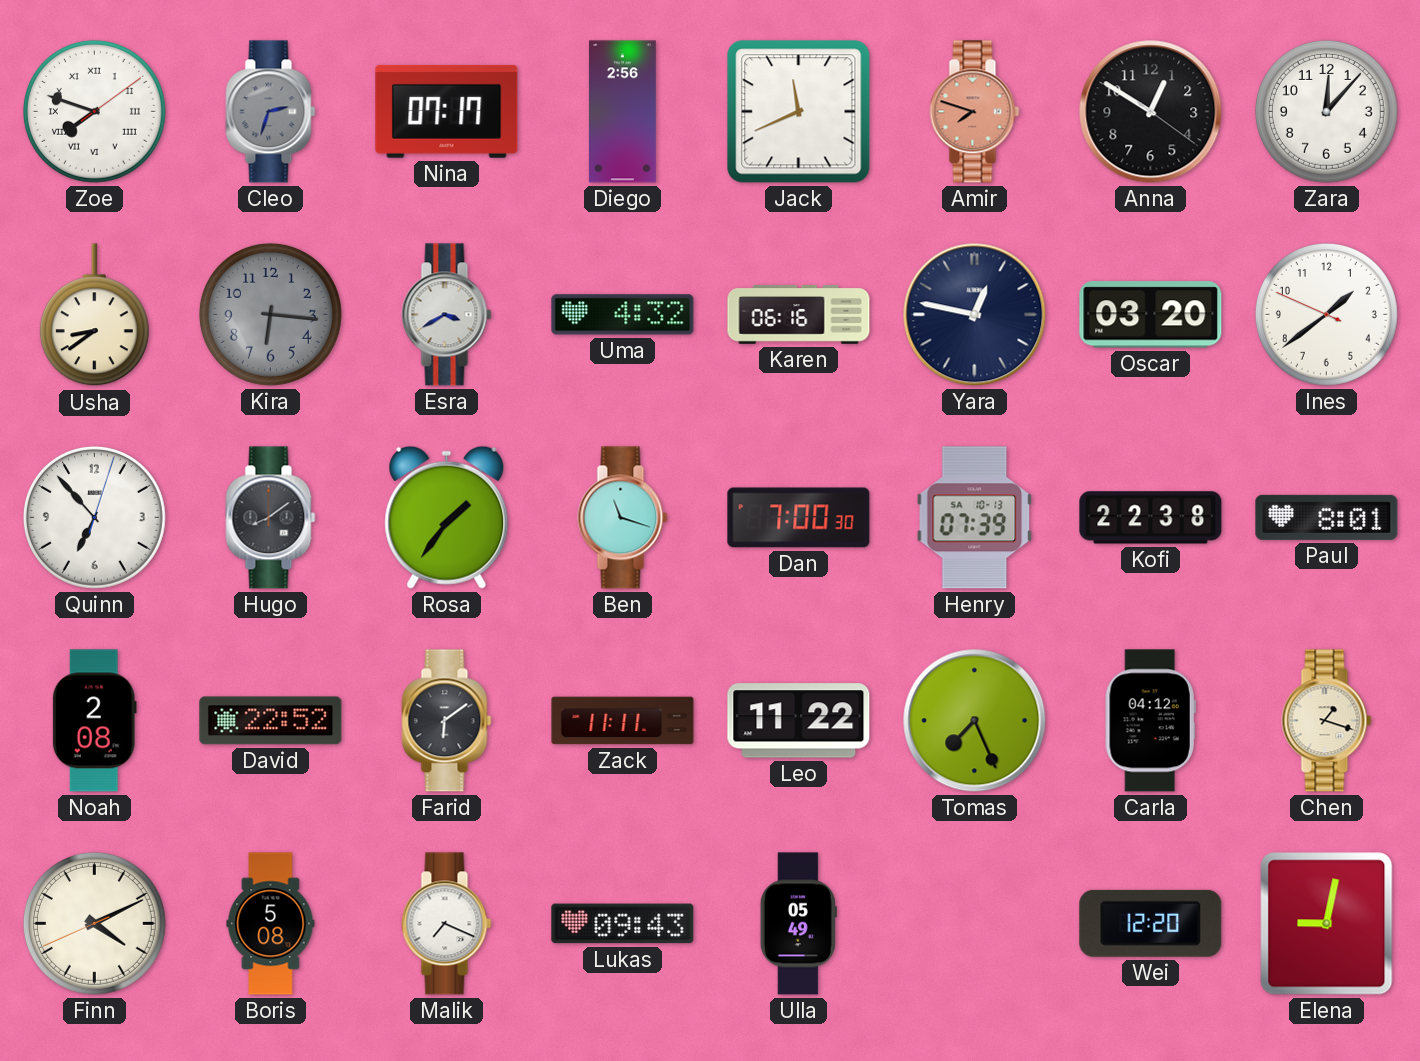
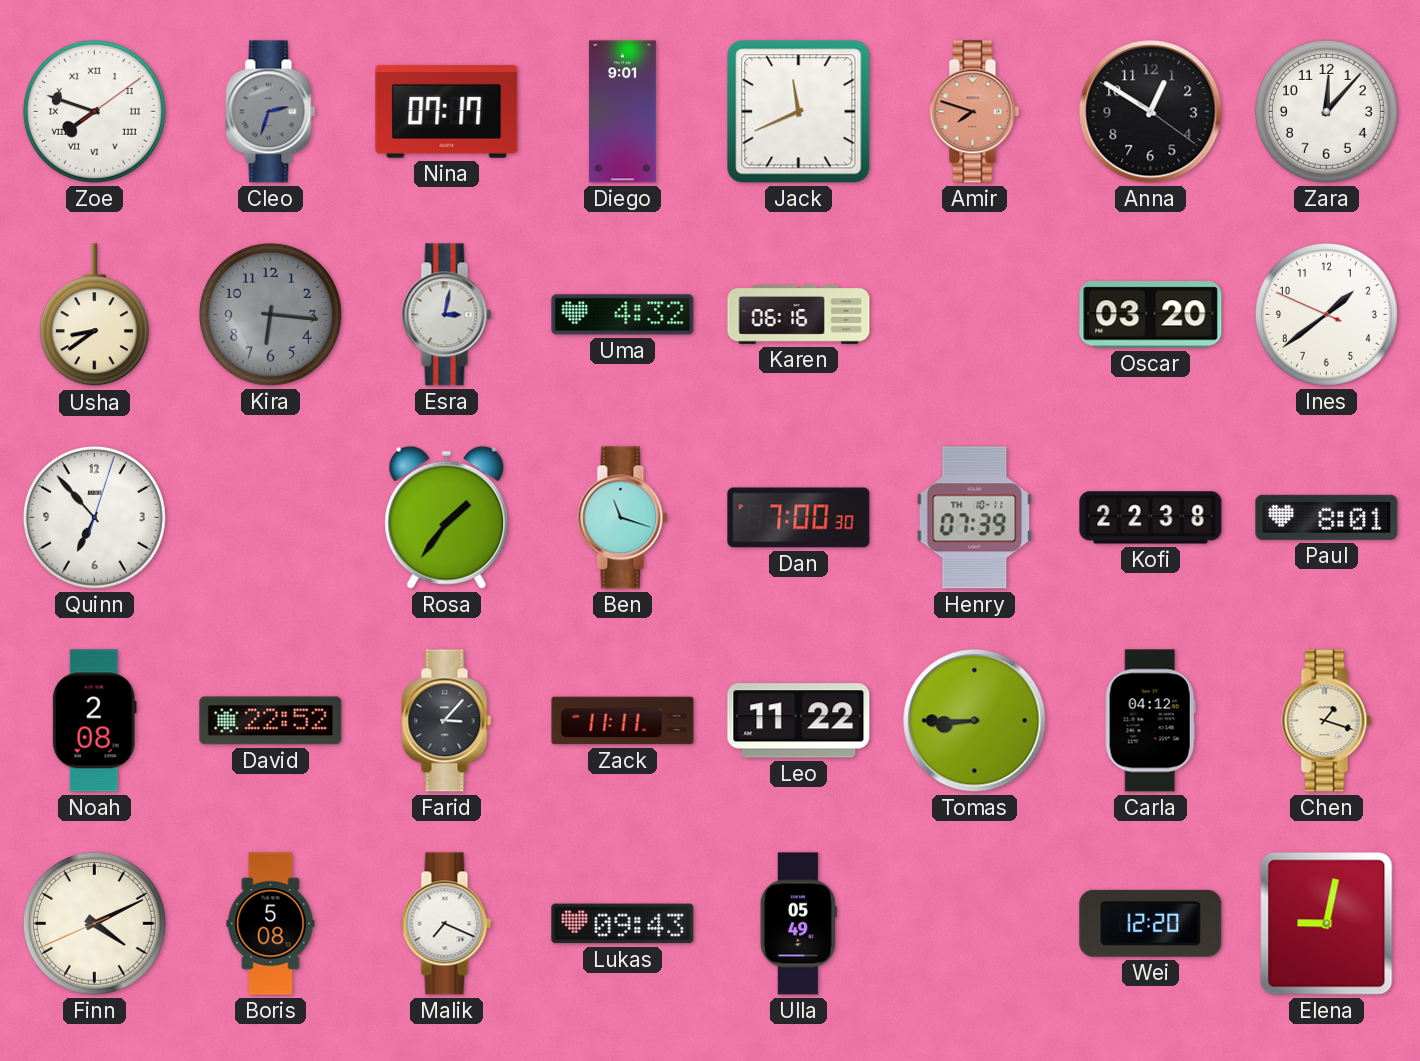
Diego: 2:56 -> 9:01
Esra: 3:40 -> 3:02
Yara: 12:47 -> none
Hugo: 8:09 -> none
Henry date: SA 10-13 -> TH 10-11
Farid: 6:09 -> 3:07
Tomas: 7:26 -> 8:45
